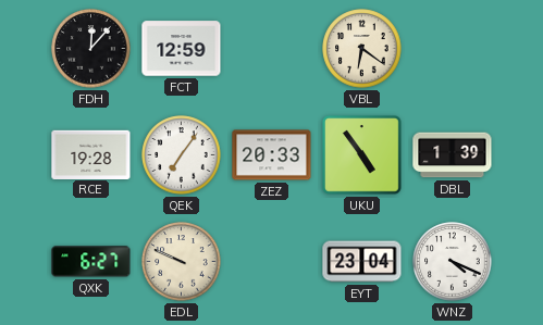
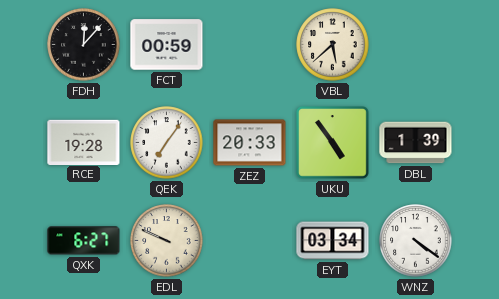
FCT: 12:59 -> 00:59
VBL: 6:21 -> 5:38
EYT: 23:04 -> 03:34
WNZ: 4:19 -> 4:21
